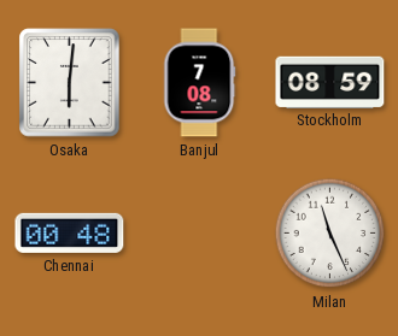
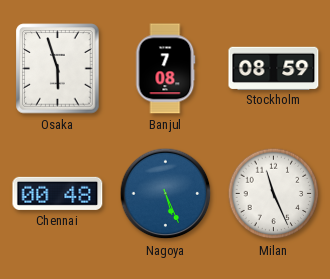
Osaka: 6:01 -> 5:57
Nagoya: none -> 5:26
